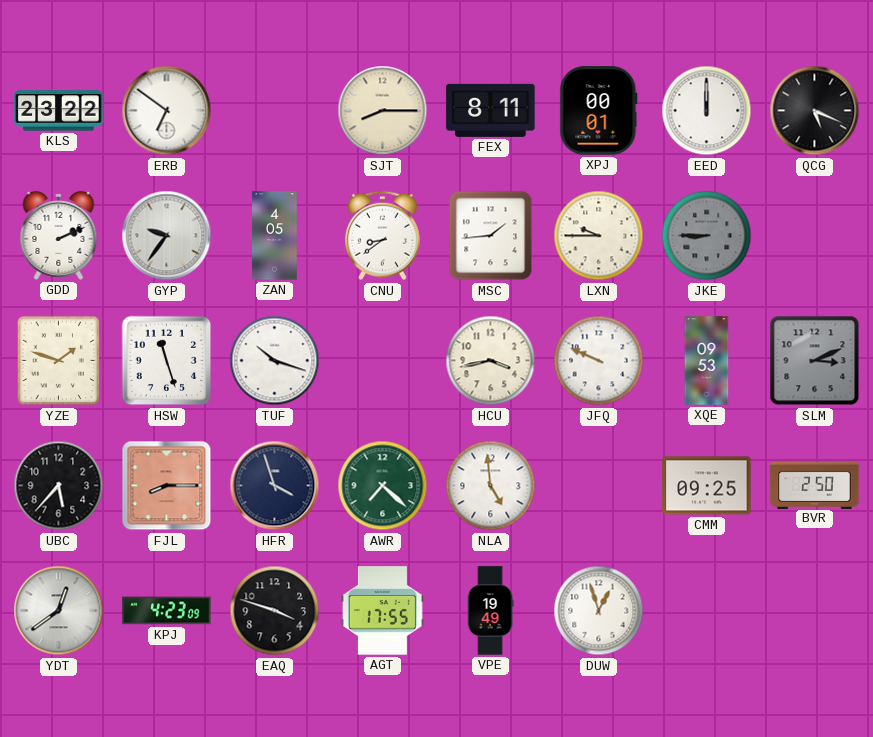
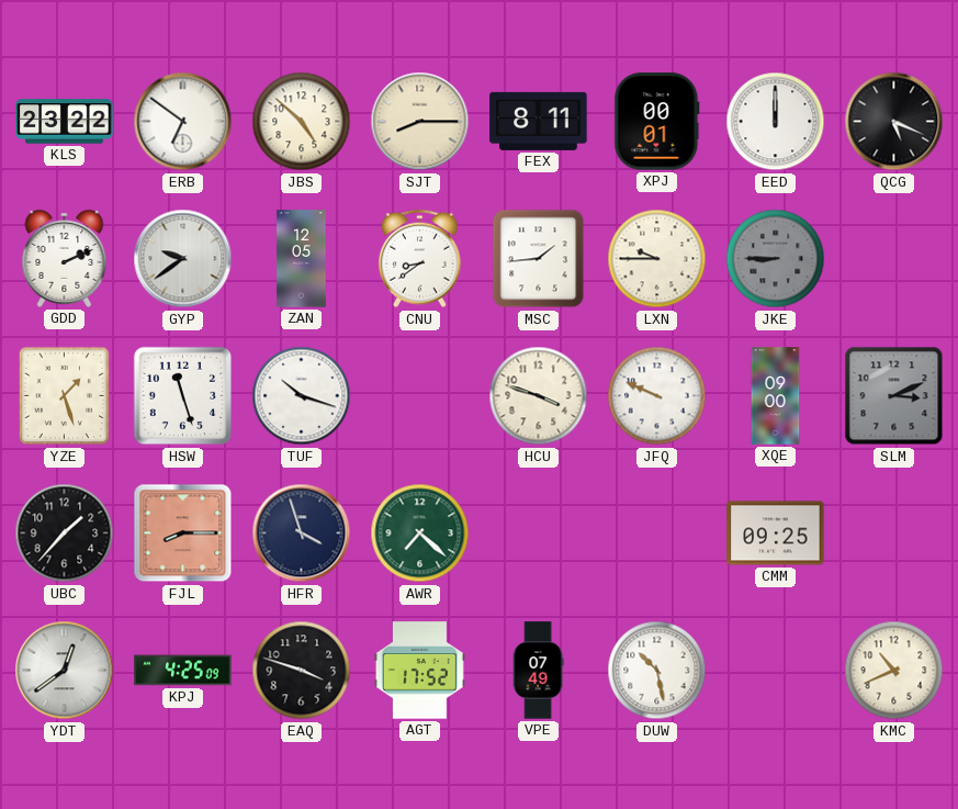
JBS: none -> 4:52
GYP: 9:36 -> 9:39
ZAN: 4:05 -> 12:05
YZE: 1:48 -> 1:27
HCU: 3:43 -> 3:48
XQE: 09:53 -> 09:00
UBC: 5:37 -> 1:37
NLA: 4:59 -> none
BVR: 2:50 -> none
KPJ: 4:23 -> 4:25
AGT: 17:55 -> 17:52
VPE: 19:49 -> 07:49
DUW: 12:57 -> 10:28
KMC: none -> 10:41
